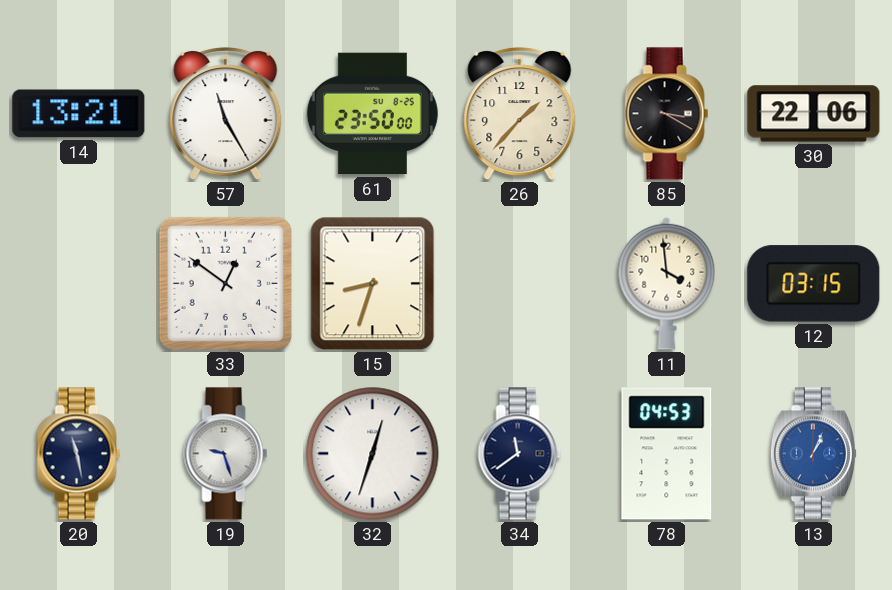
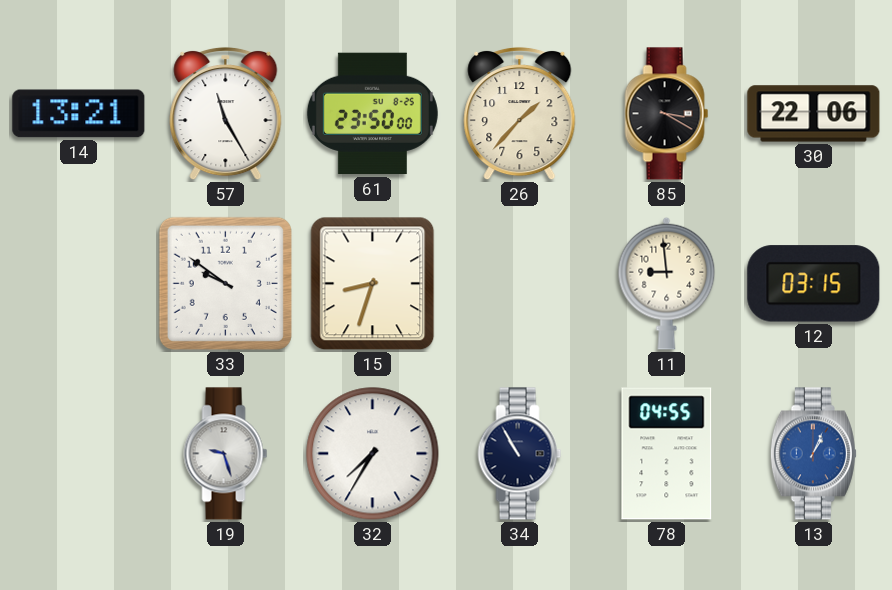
33: 12:51 -> 9:51
11: 3:59 -> 8:59
20: 11:28 -> none
32: 12:33 -> 7:35
34: 11:39 -> 10:55
78: 04:53 -> 04:55
